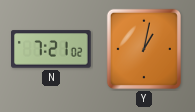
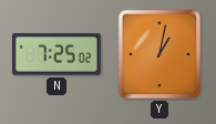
N: 7:21 -> 7:25
